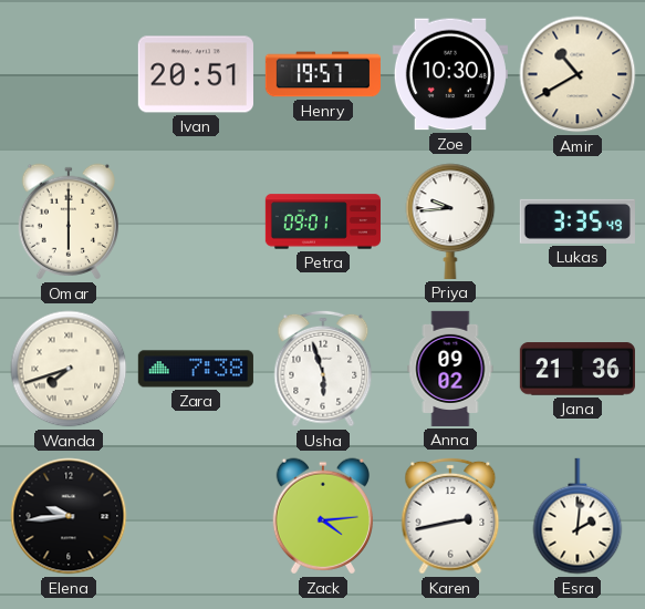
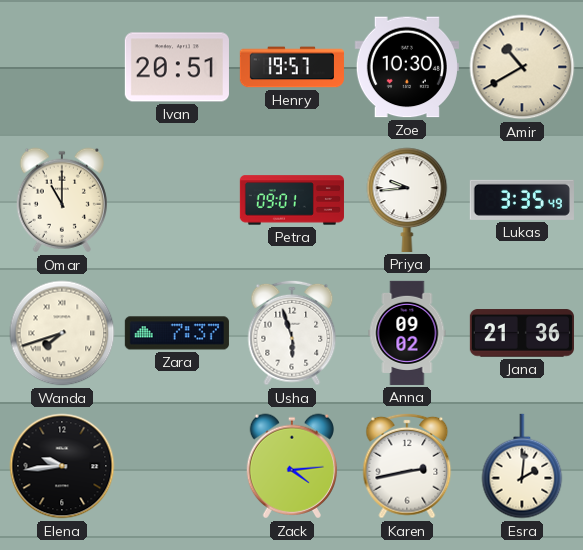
Omar: 6:00 -> 11:00
Zara: 7:38 -> 7:37
